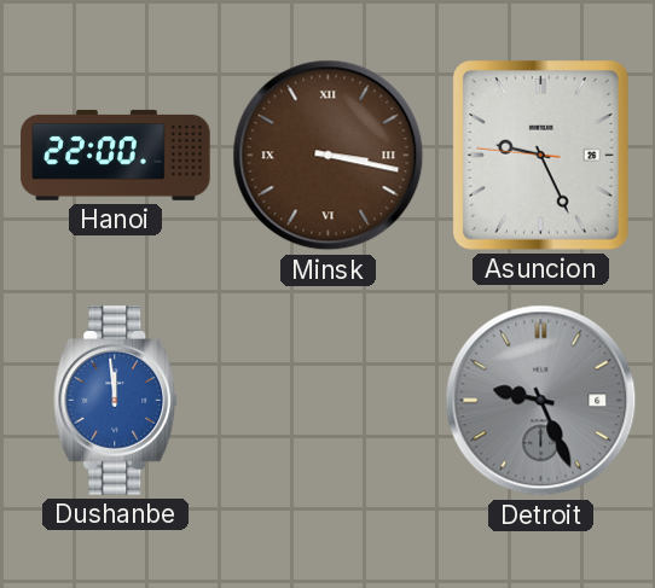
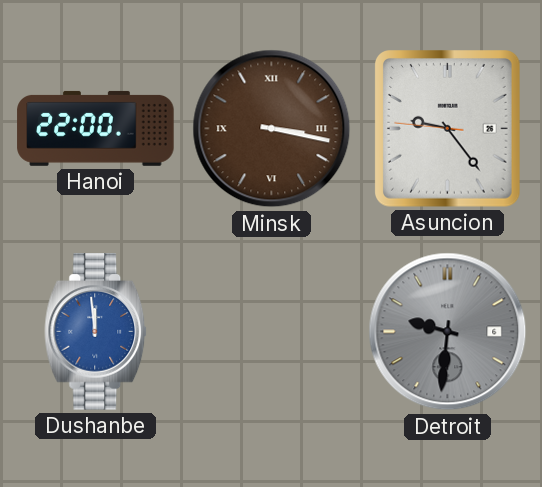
Asuncion: 9:25 -> 9:23
Detroit: 9:26 -> 9:31
